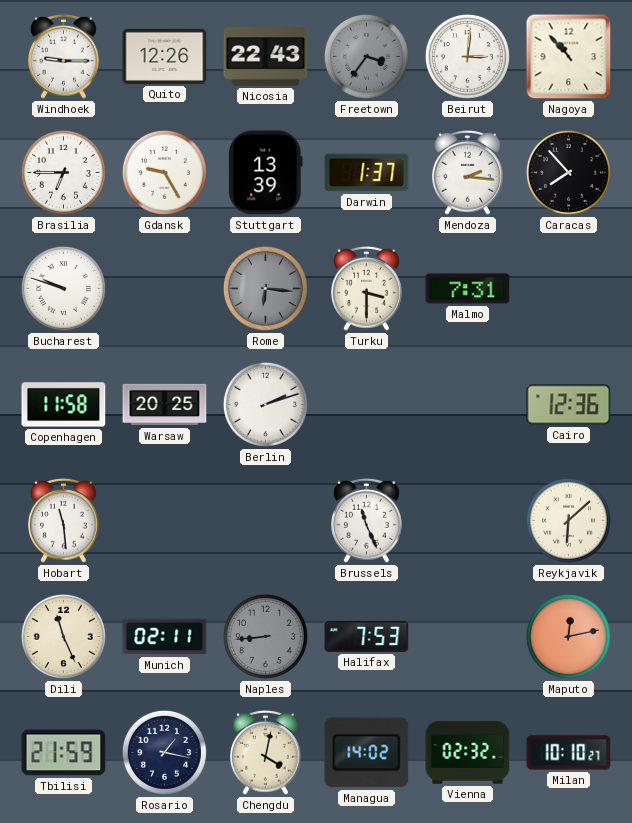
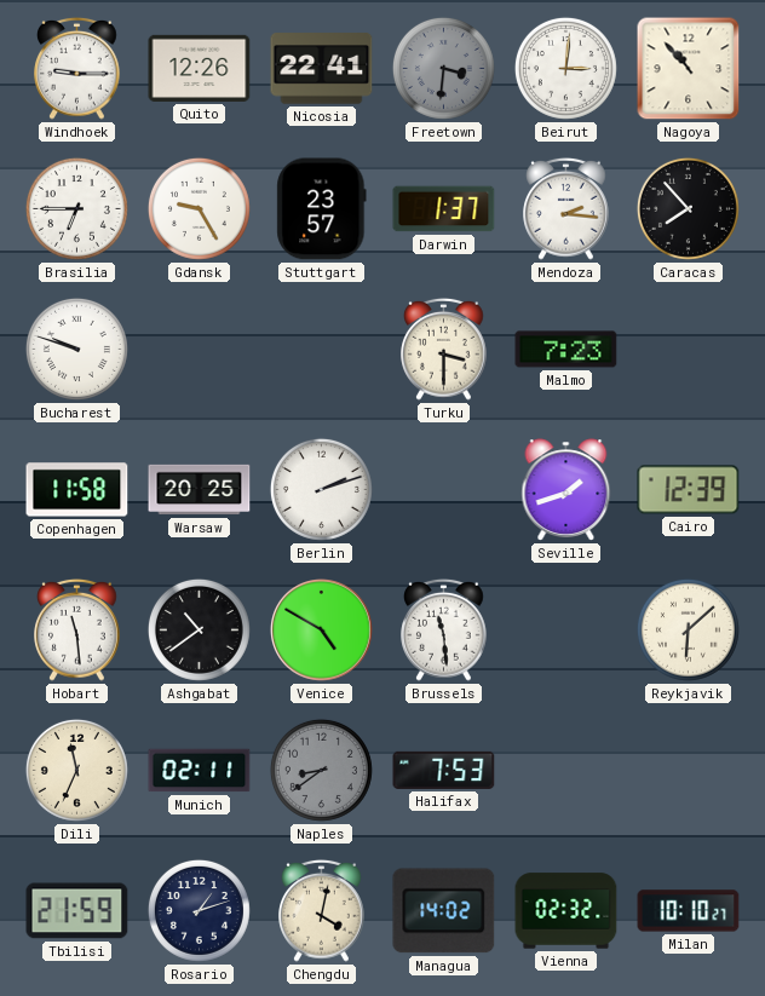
Nicosia: 22:43 -> 22:41
Freetown: 3:36 -> 3:31
Stuttgart: 13:39 -> 23:57
Rome: 6:16 -> none
Malmo: 7:31 -> 7:23
Seville: none -> 1:42
Cairo: 12:36 -> 12:39
Ashgabat: none -> 10:39
Venice: none -> 4:50
Brussels: 11:26 -> 11:29
Dili: 11:26 -> 11:34
Naples: 8:44 -> 8:39
Maputo: 12:13 -> none
Rosario: 1:17 -> 1:12
